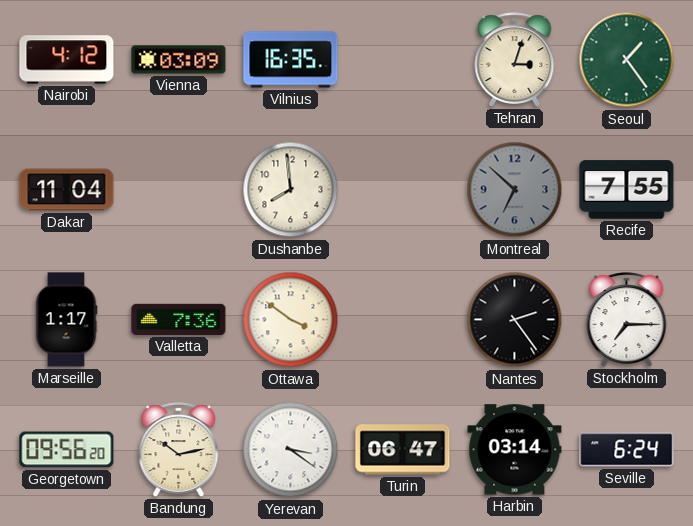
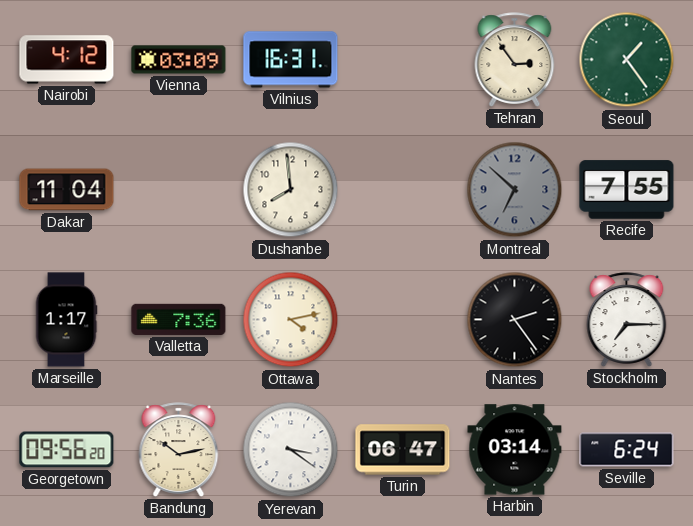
Vilnius: 16:35 -> 16:31
Tehran: 3:03 -> 2:54
Ottawa: 3:51 -> 4:13
